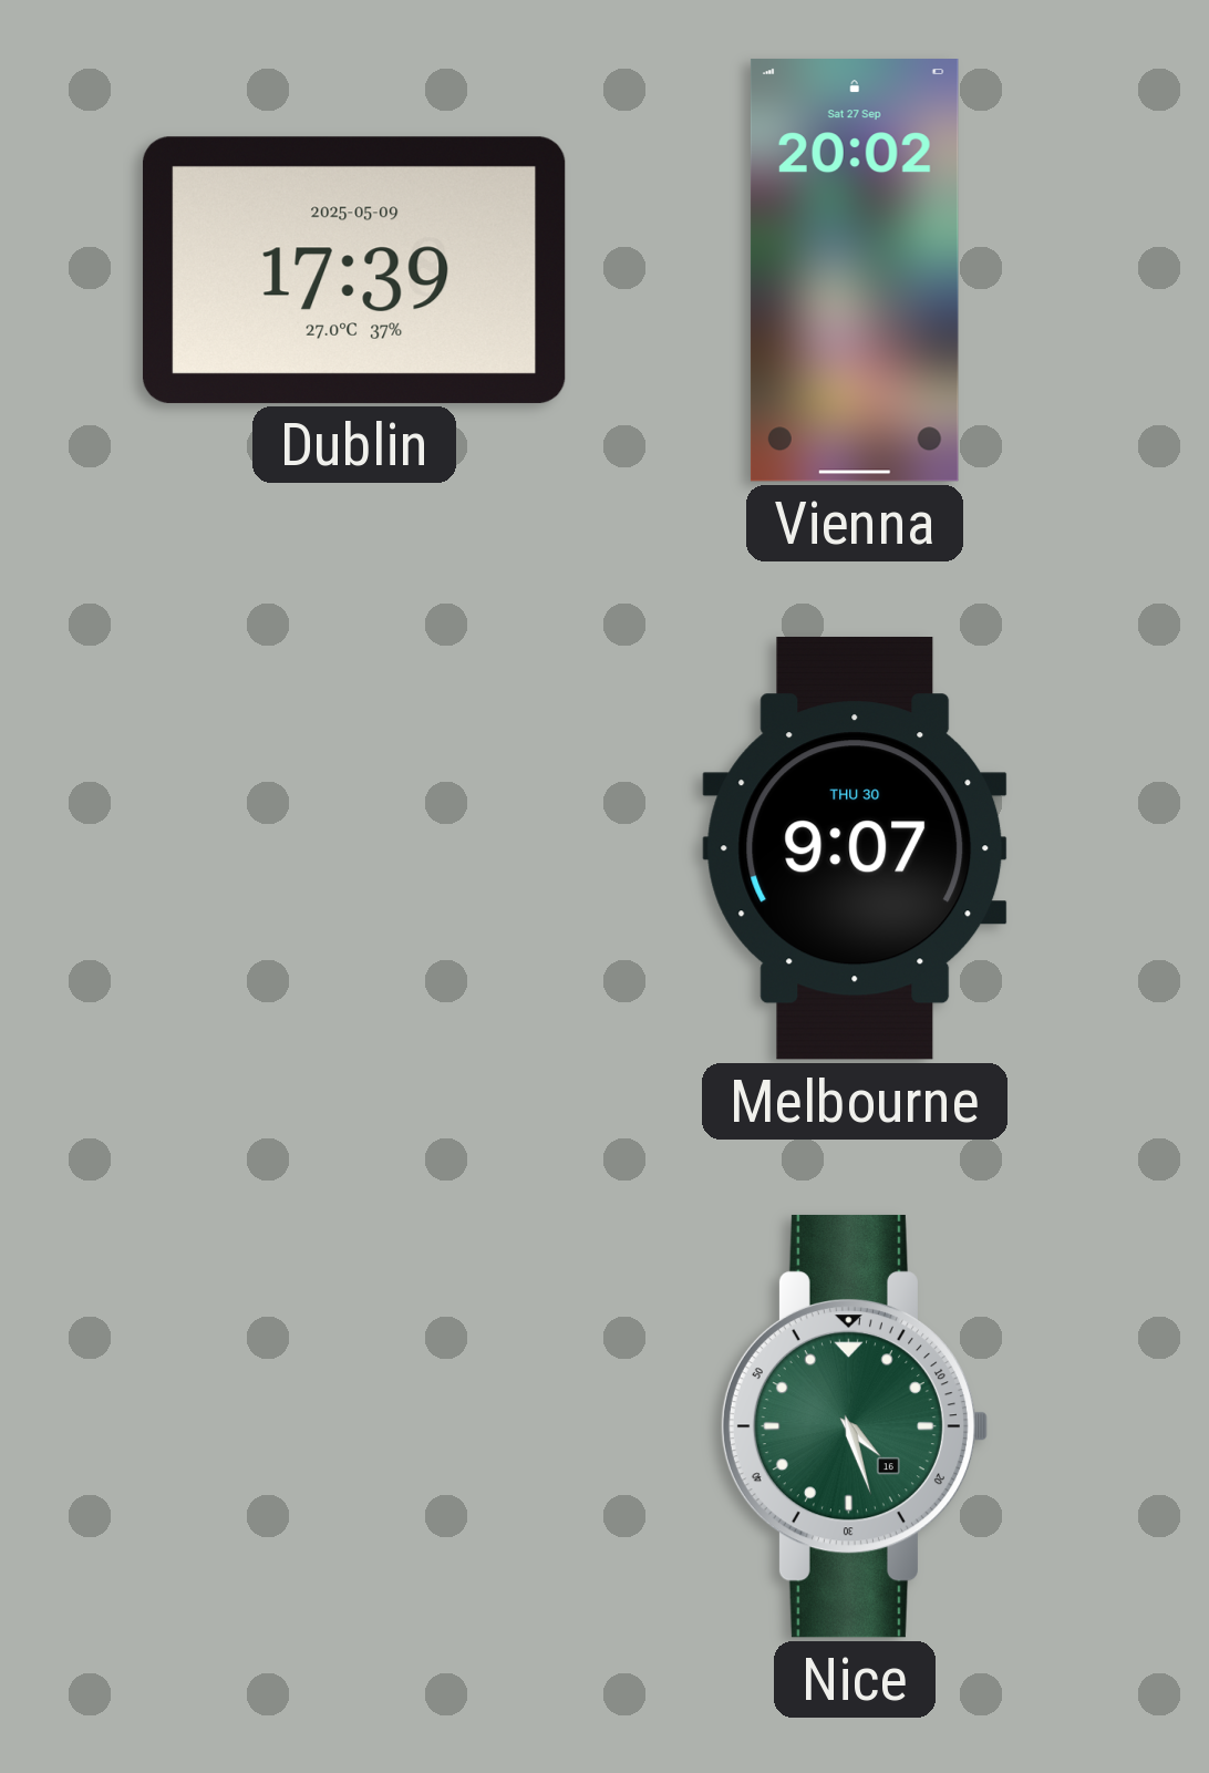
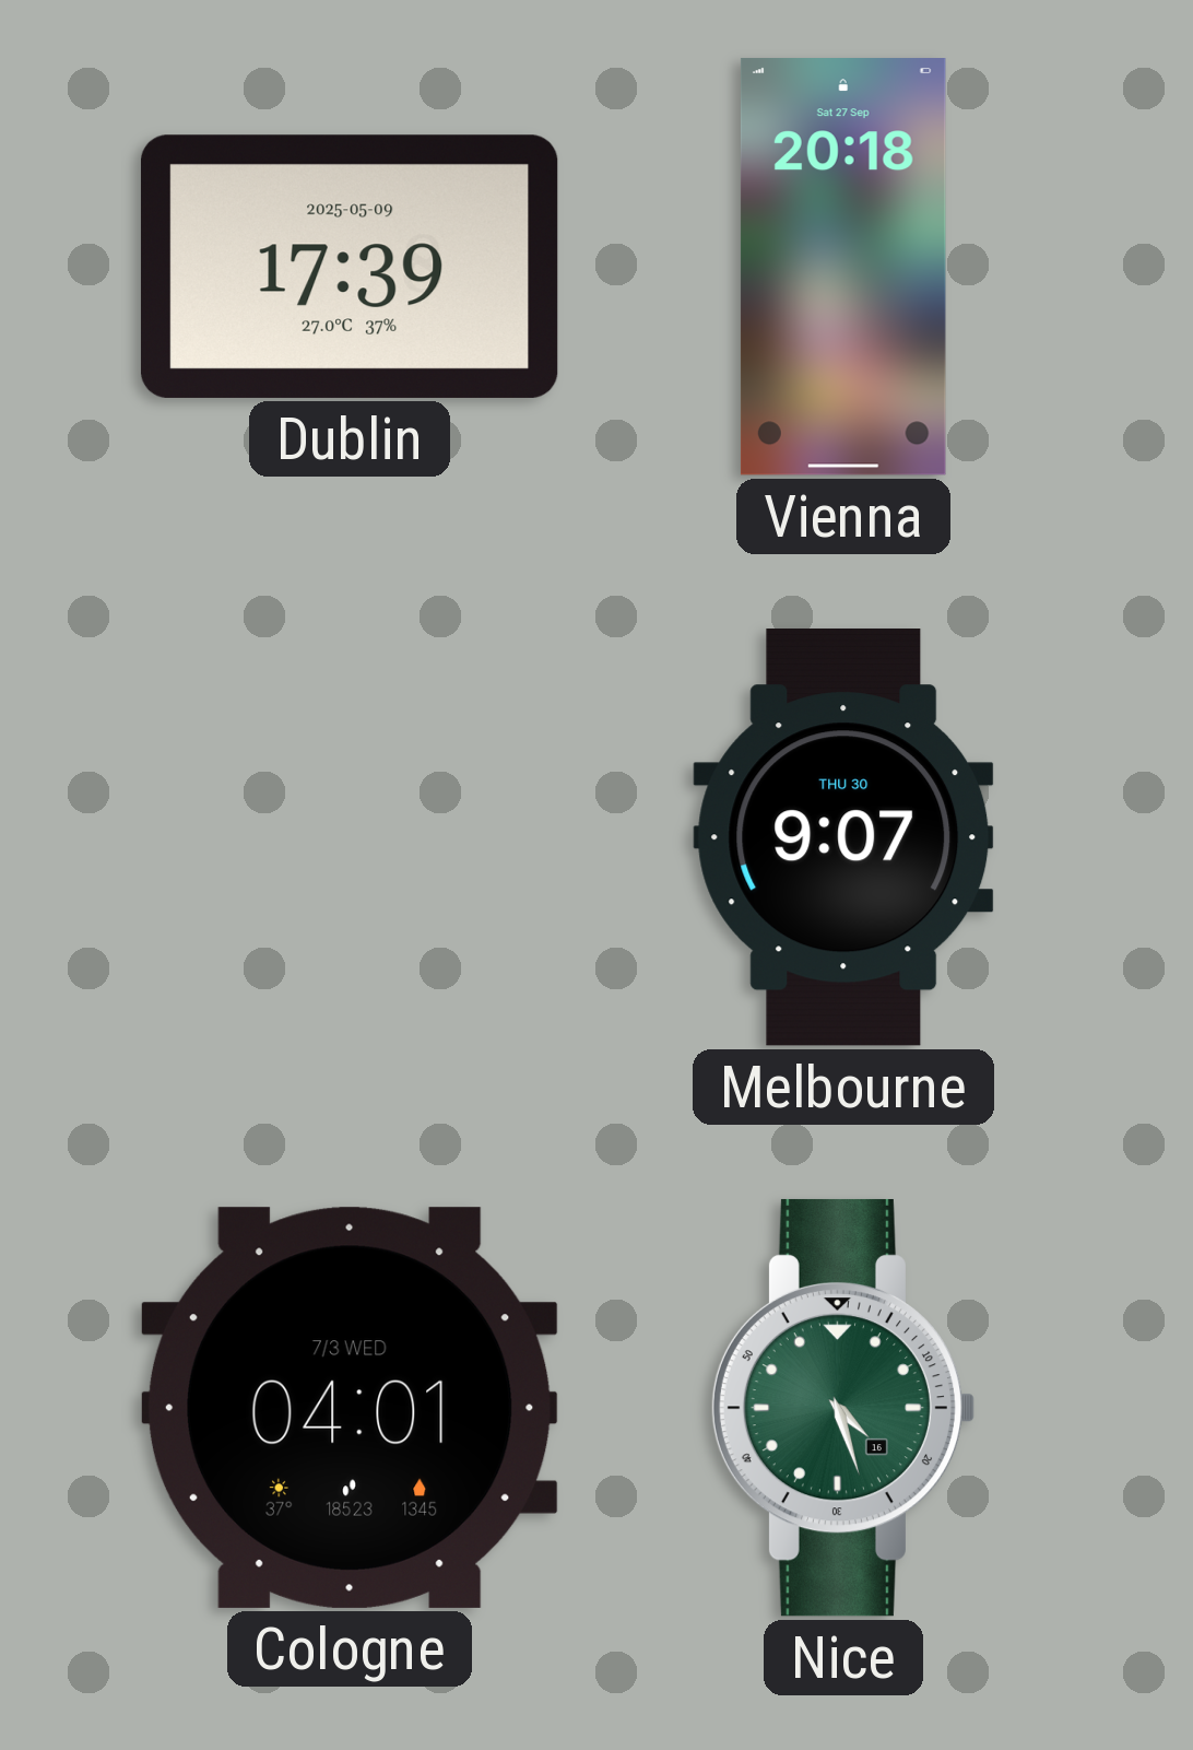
Vienna: 20:02 -> 20:18
Cologne: none -> 04:01
